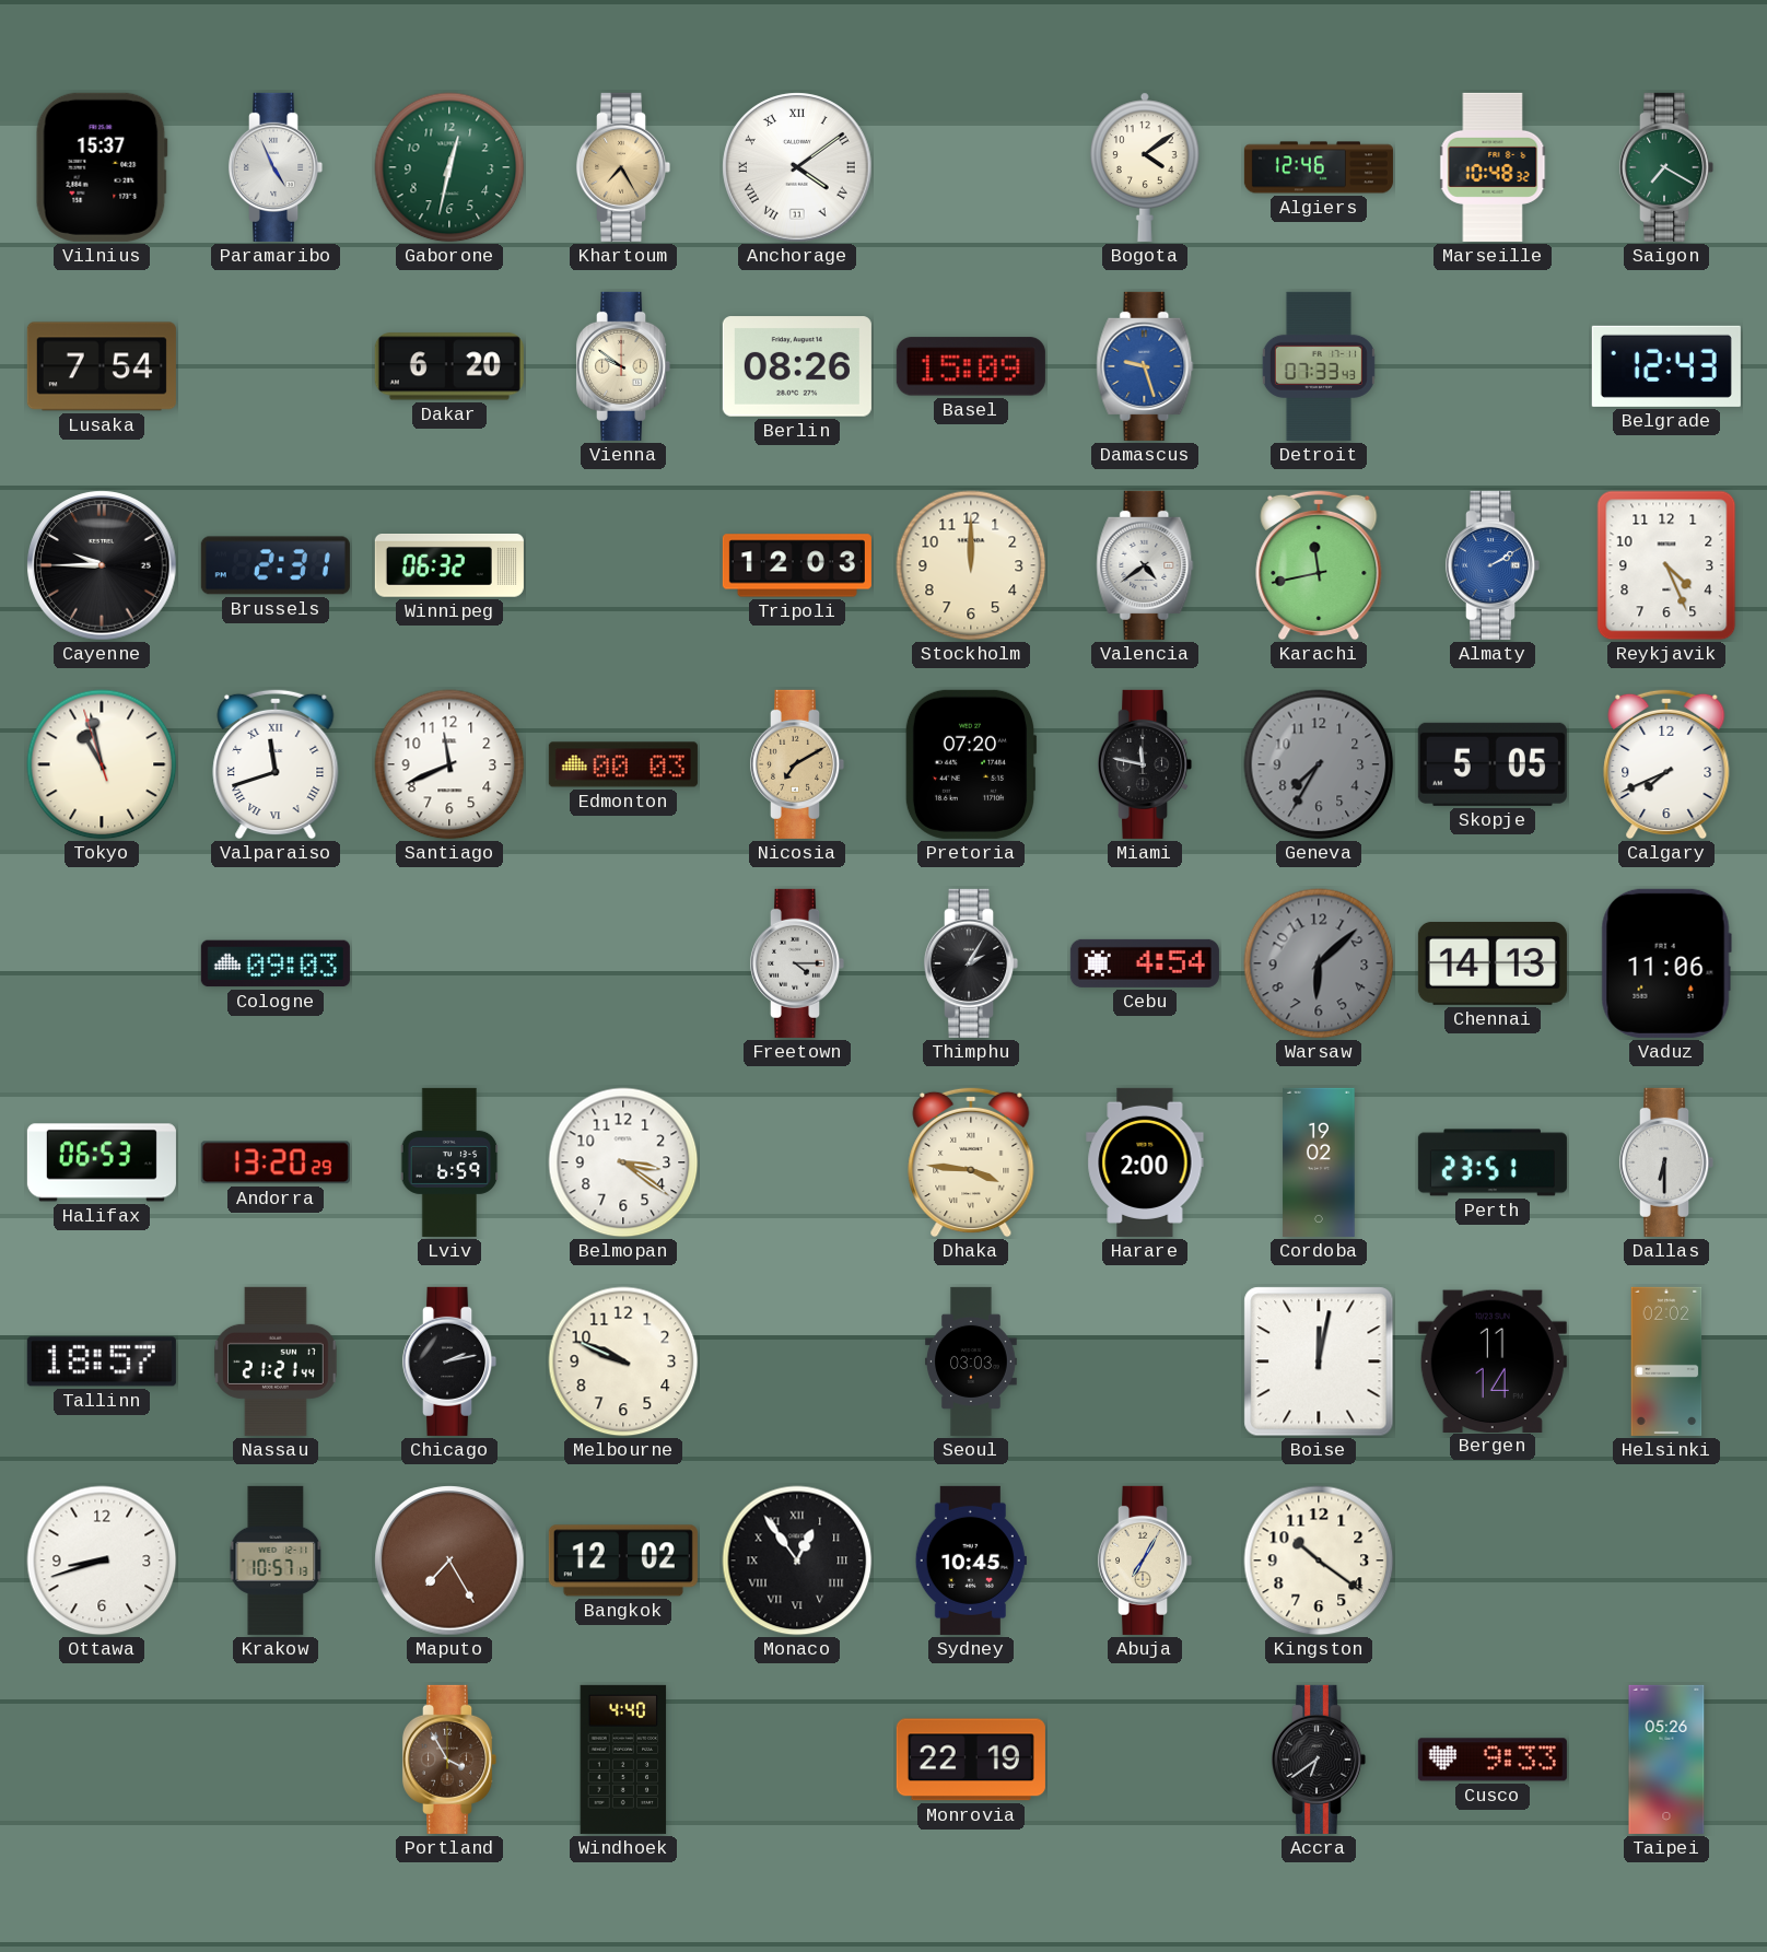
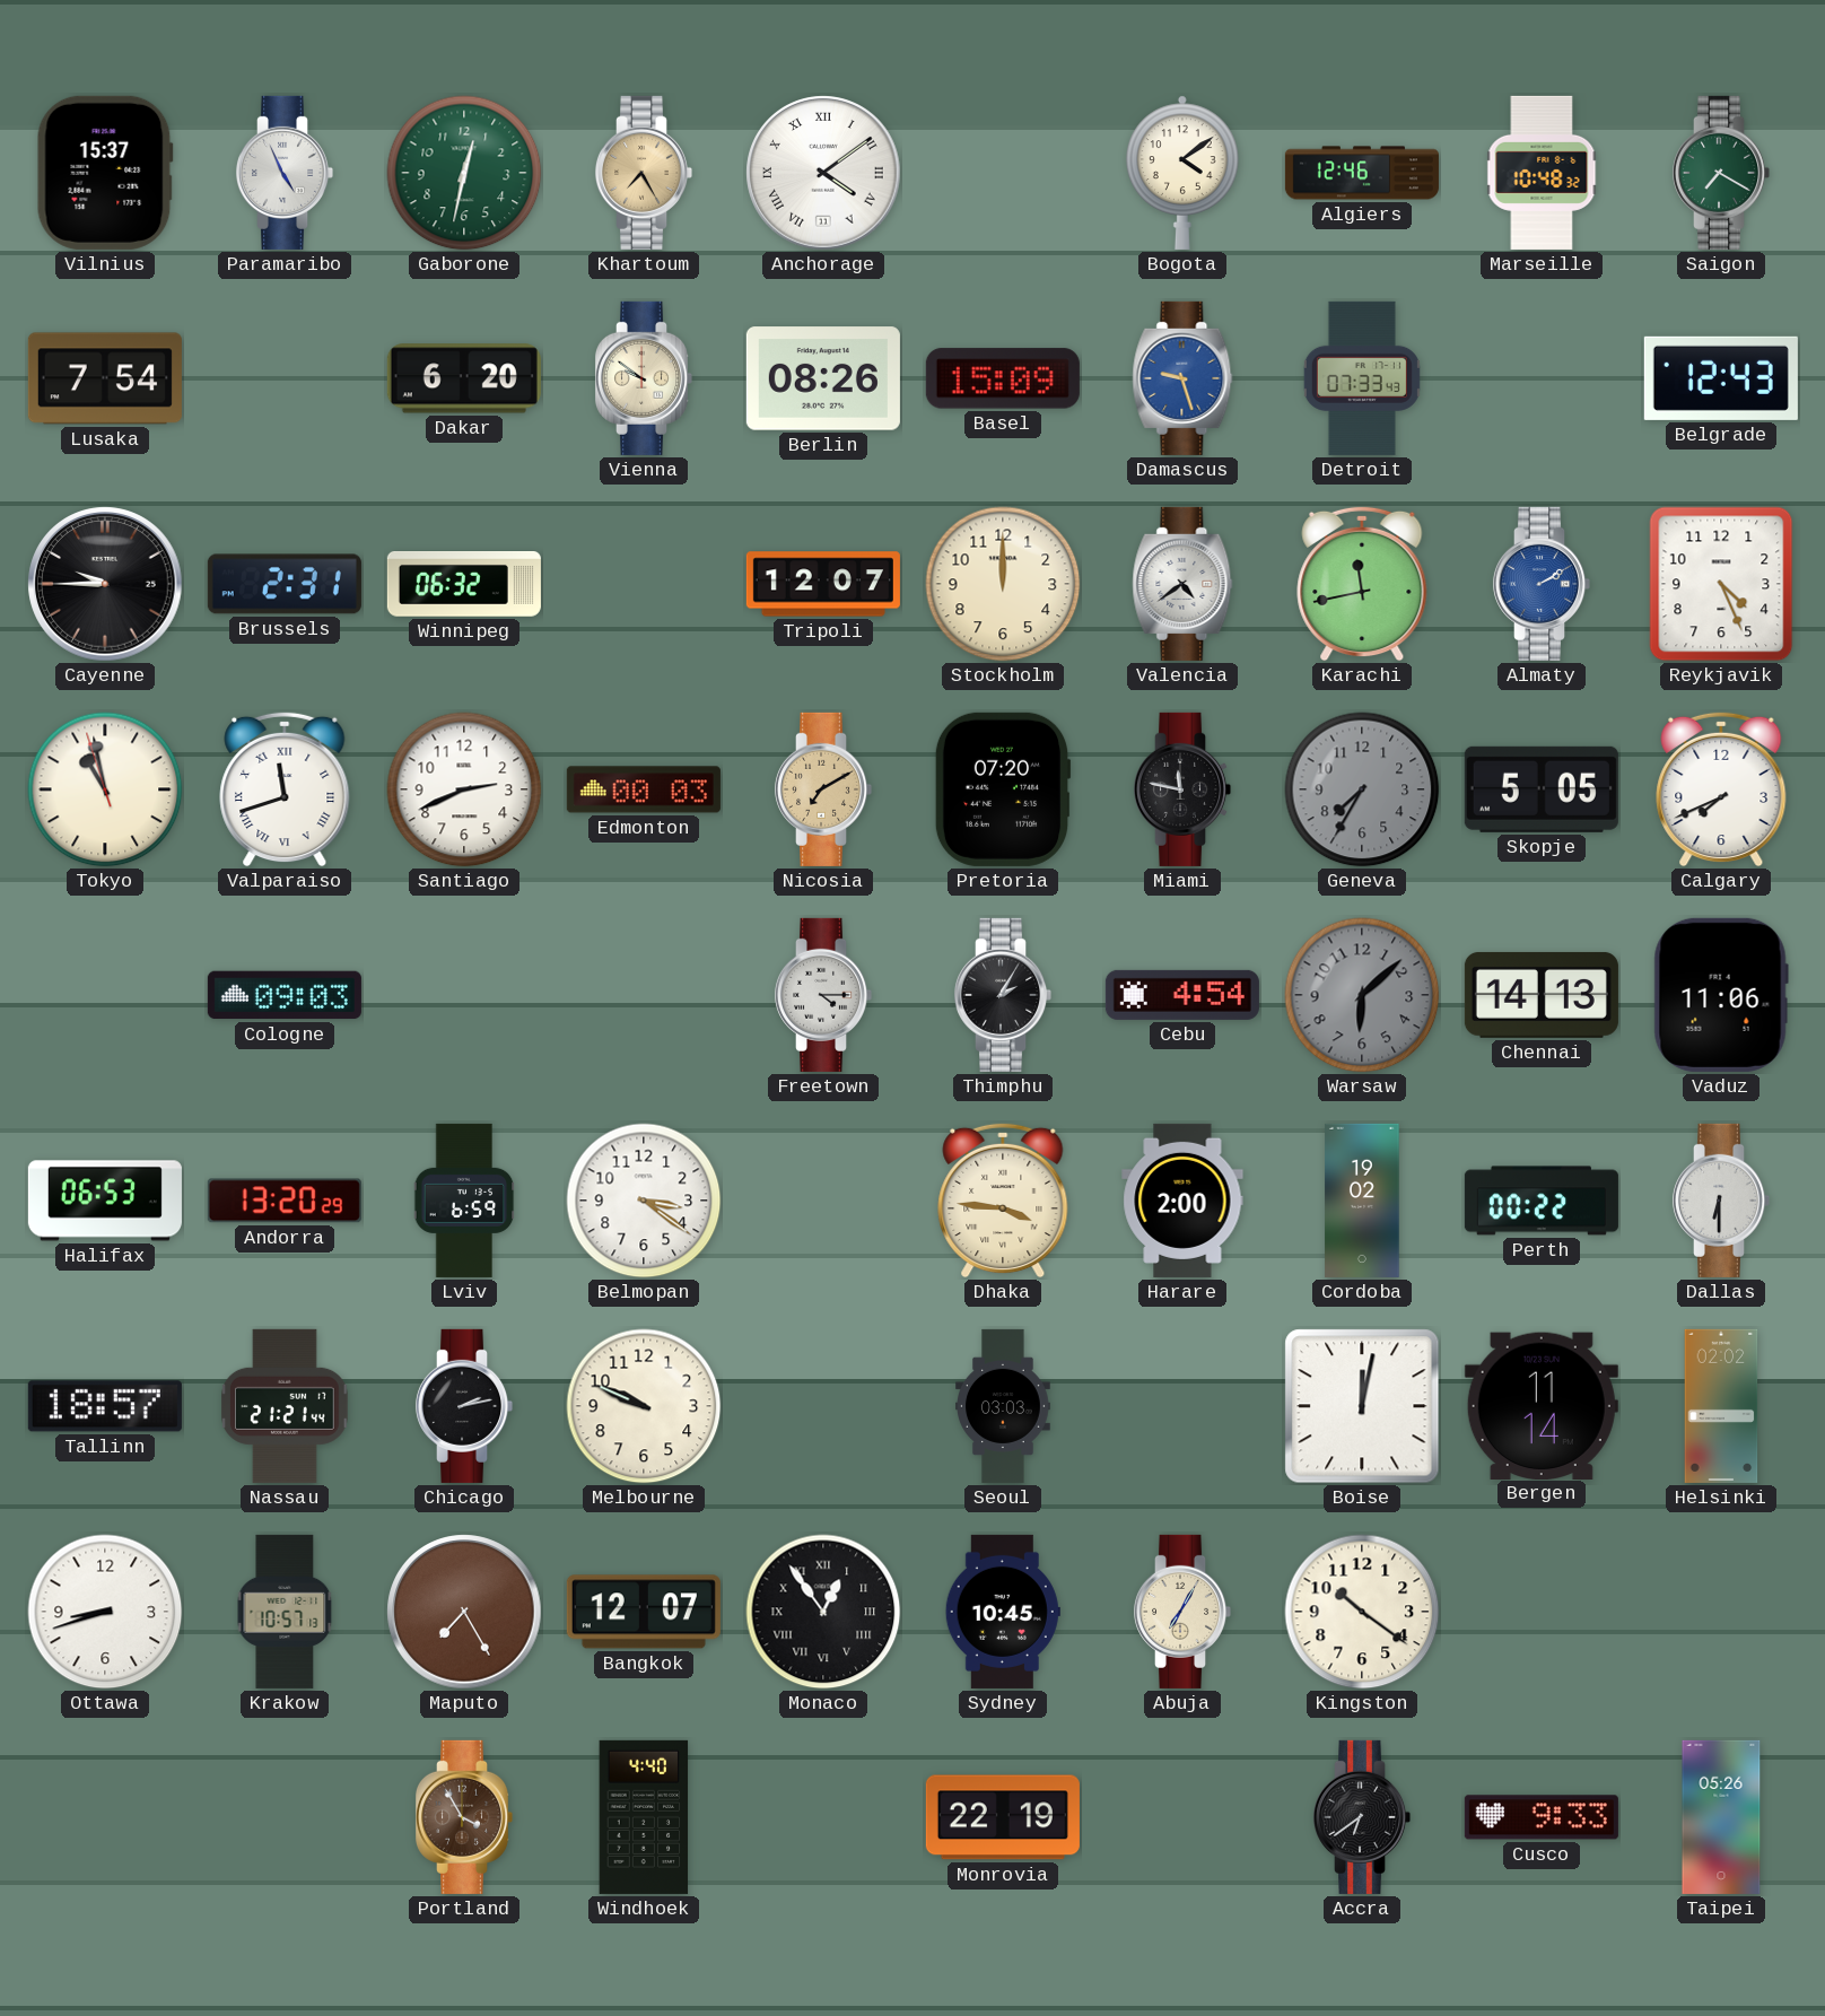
Tripoli: 12:03 -> 12:07
Santiago: 11:41 -> 2:41
Perth: 23:51 -> 00:22
Bangkok: 12:02 -> 12:07
